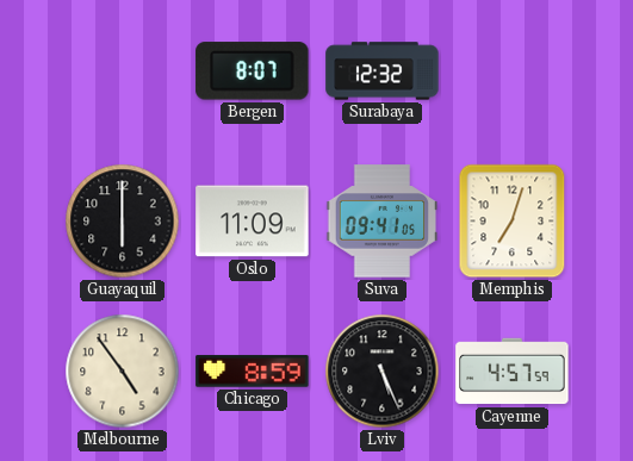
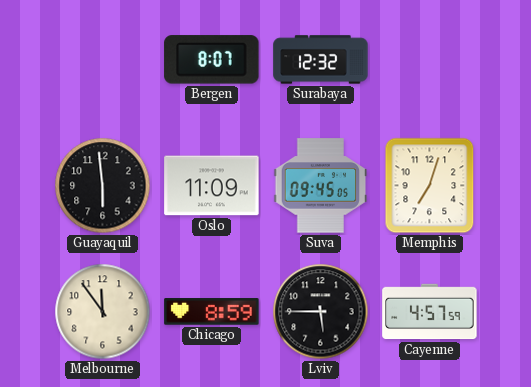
Guayaquil: 6:00 -> 5:59
Suva: 09:41 -> 09:45
Melbourne: 4:54 -> 11:54
Lviv: 5:26 -> 5:45
